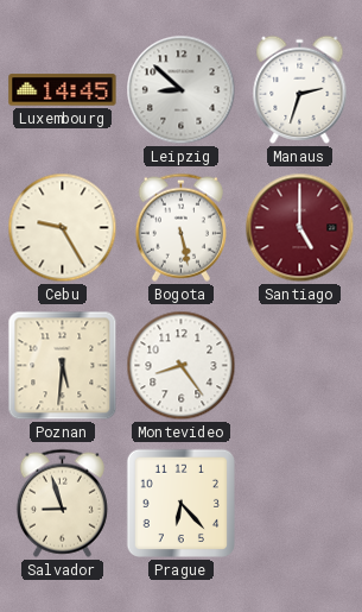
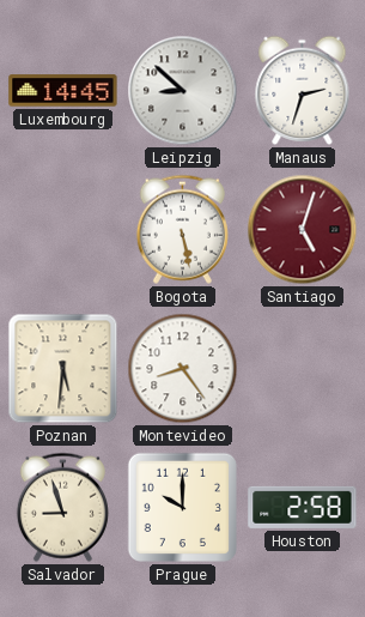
Cebu: 9:25 -> none
Santiago: 5:00 -> 5:03
Prague: 6:23 -> 10:00
Houston: none -> 2:58
